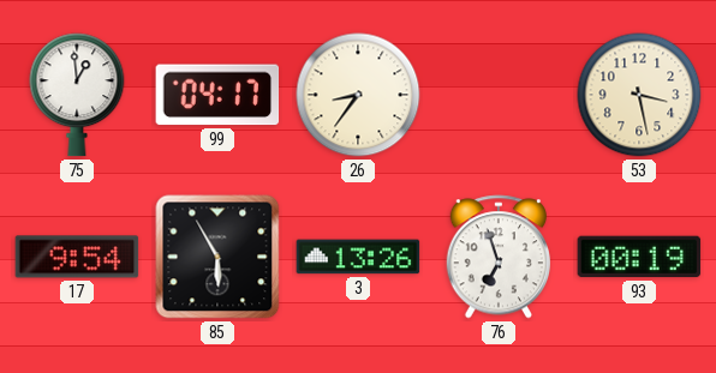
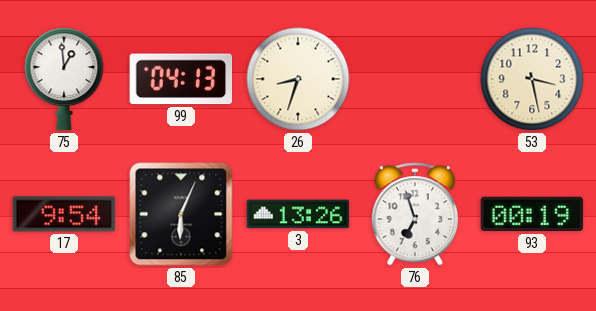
99: 04:17 -> 04:13
26: 8:36 -> 8:33
85: 5:55 -> 6:04
